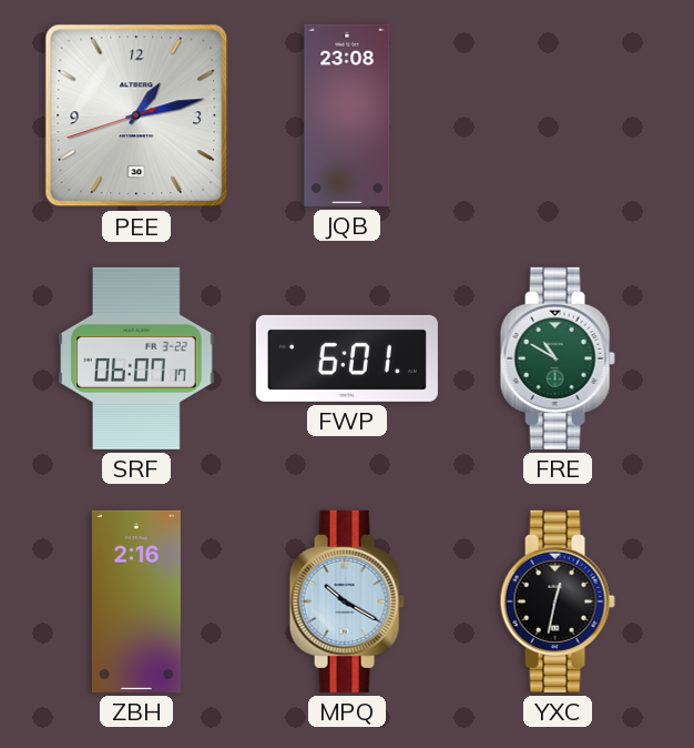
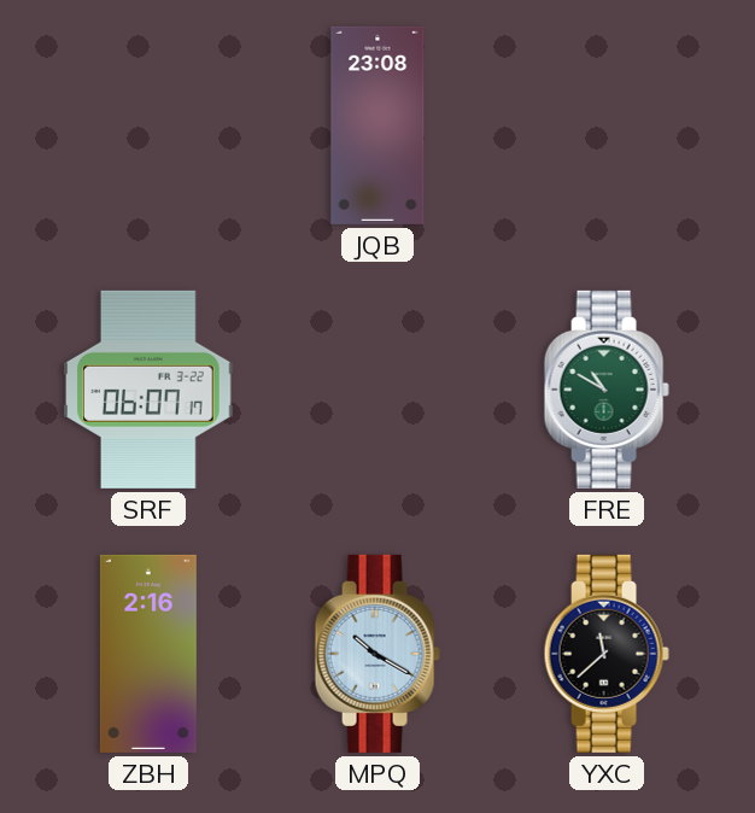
PEE: 1:12 -> none
FWP: 6:01 -> none
YXC: 12:32 -> 11:38
